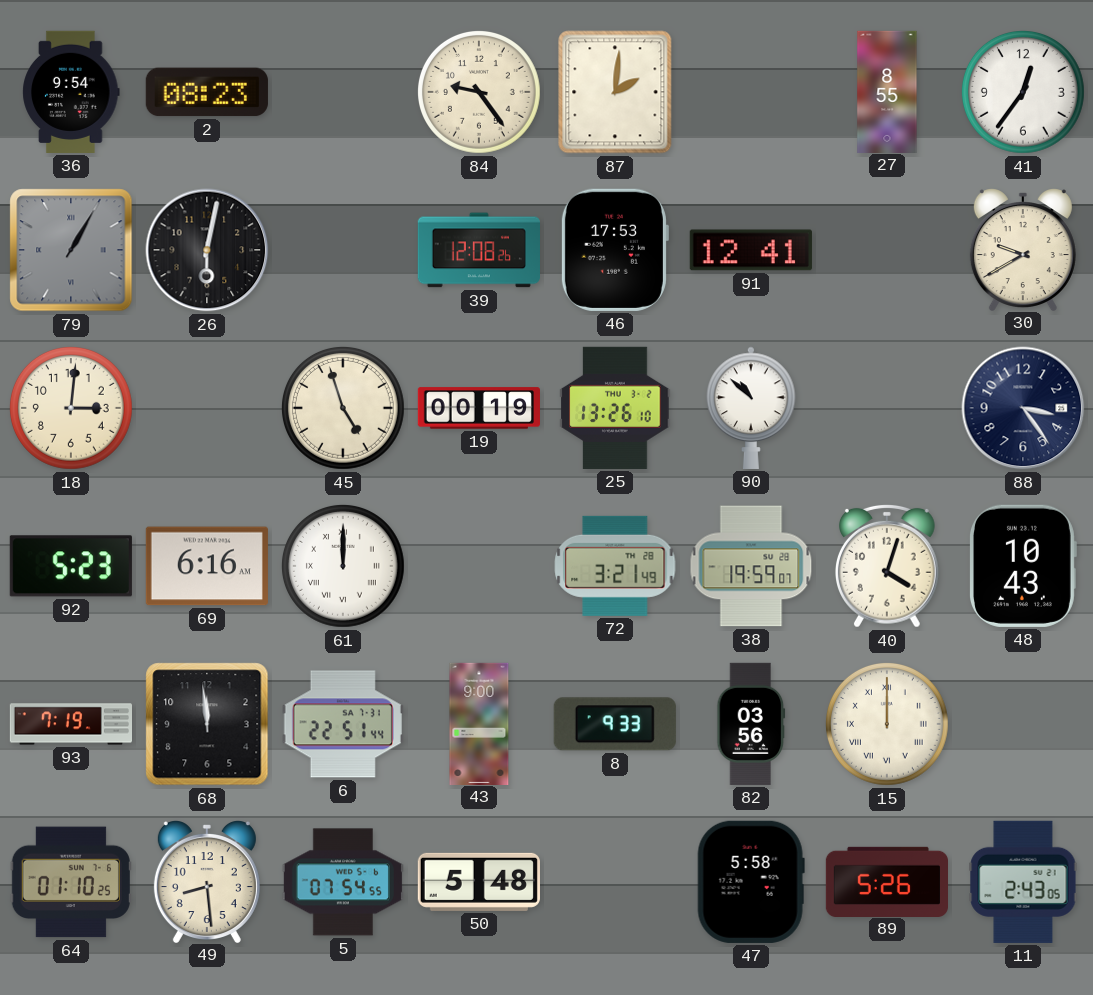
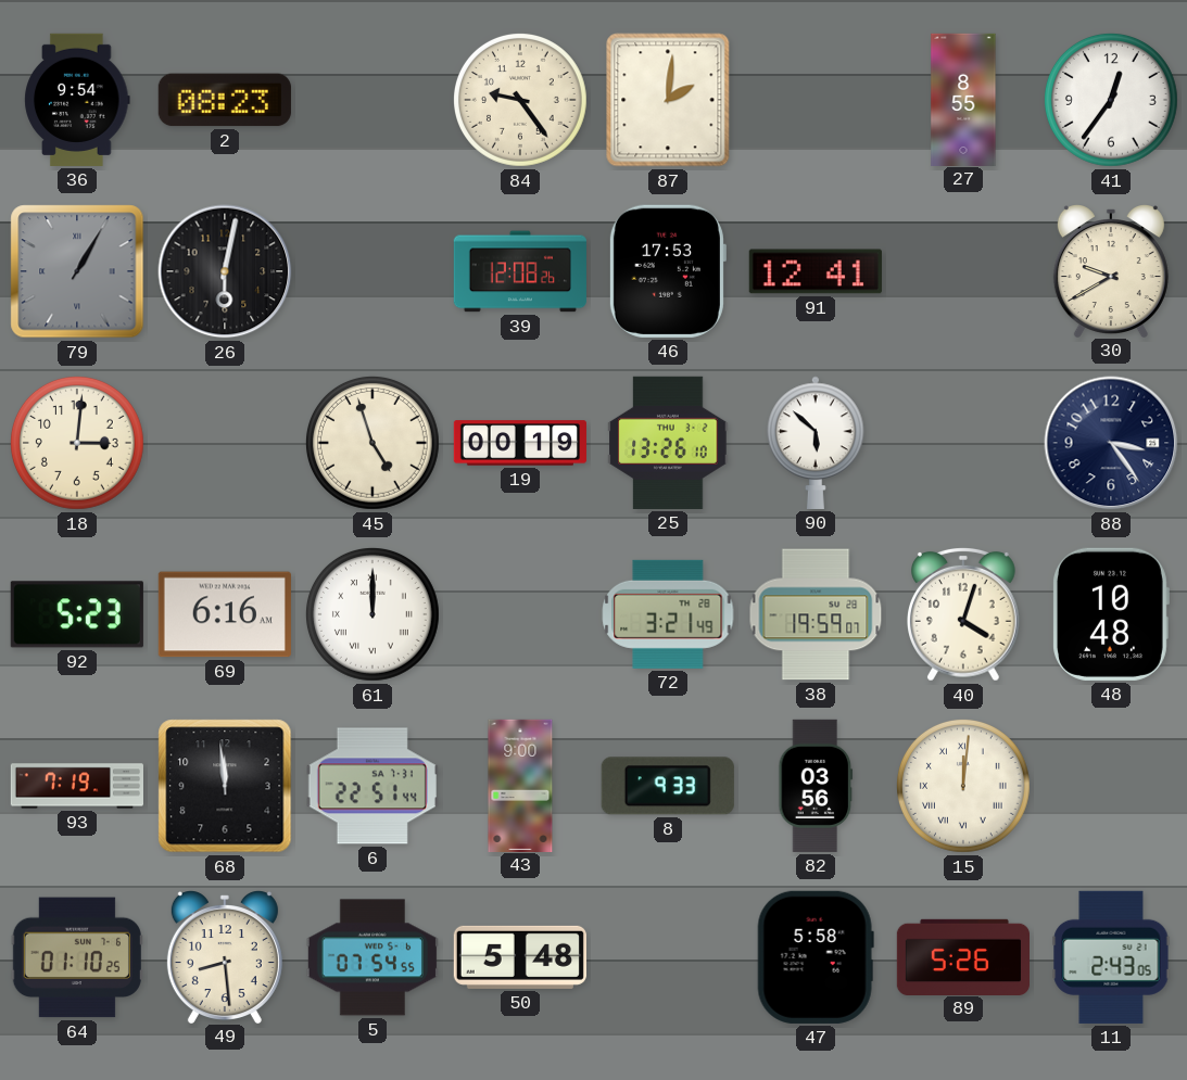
90: 10:52 -> 5:52
48: 10:43 -> 10:48
15: 12:00 -> 12:01
